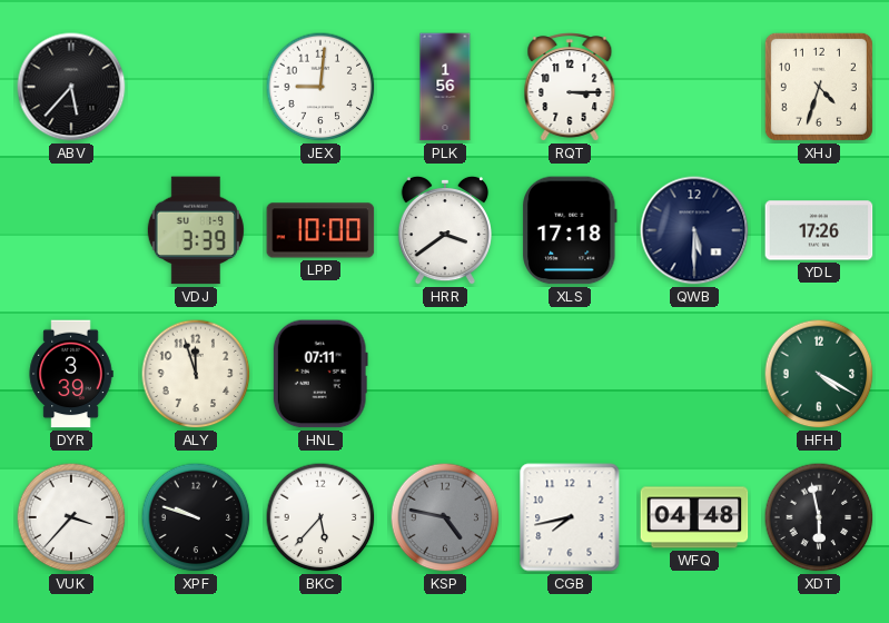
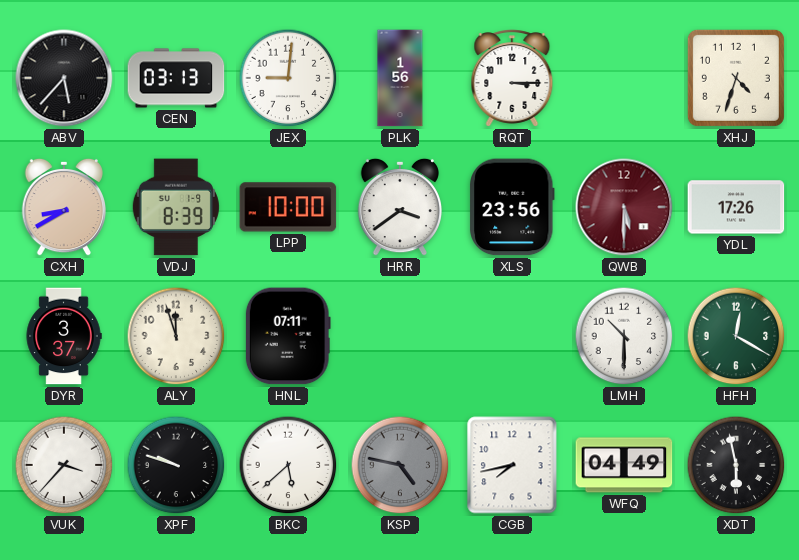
CEN: none -> 03:13
CXH: none -> 8:40
VDJ: 3:39 -> 8:39
XLS: 17:18 -> 23:56
QWB dial: navy -> burgundy
DYR: 3:39 -> 3:37
LMH: none -> 10:30
HFH: 4:20 -> 12:20
BKC: 5:37 -> 5:38
WFQ: 04:48 -> 04:49
